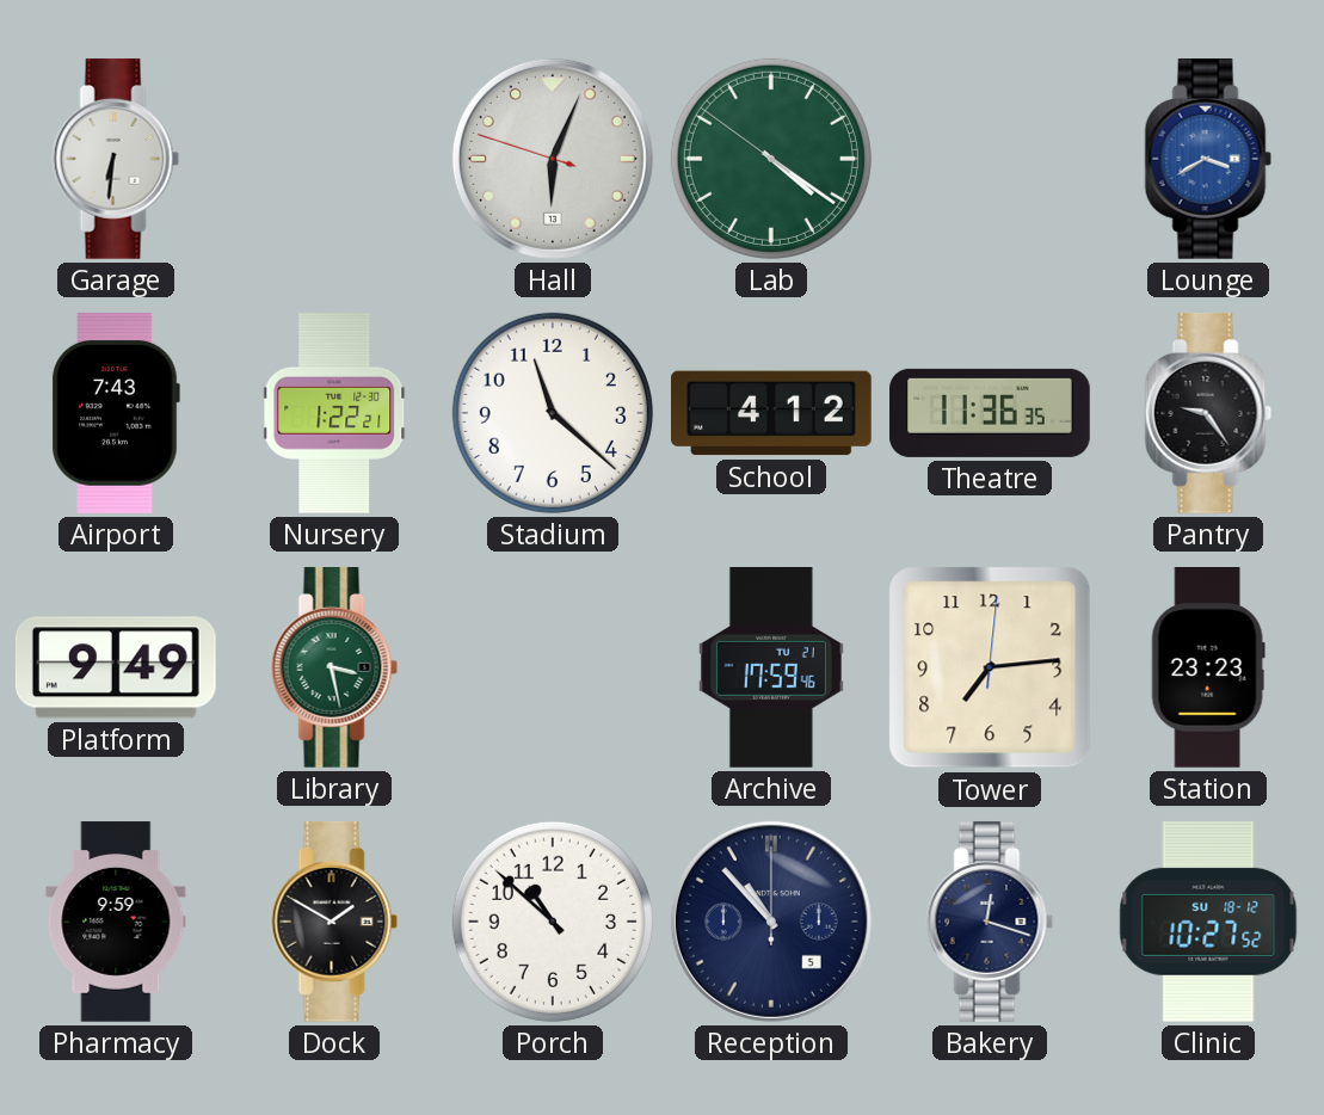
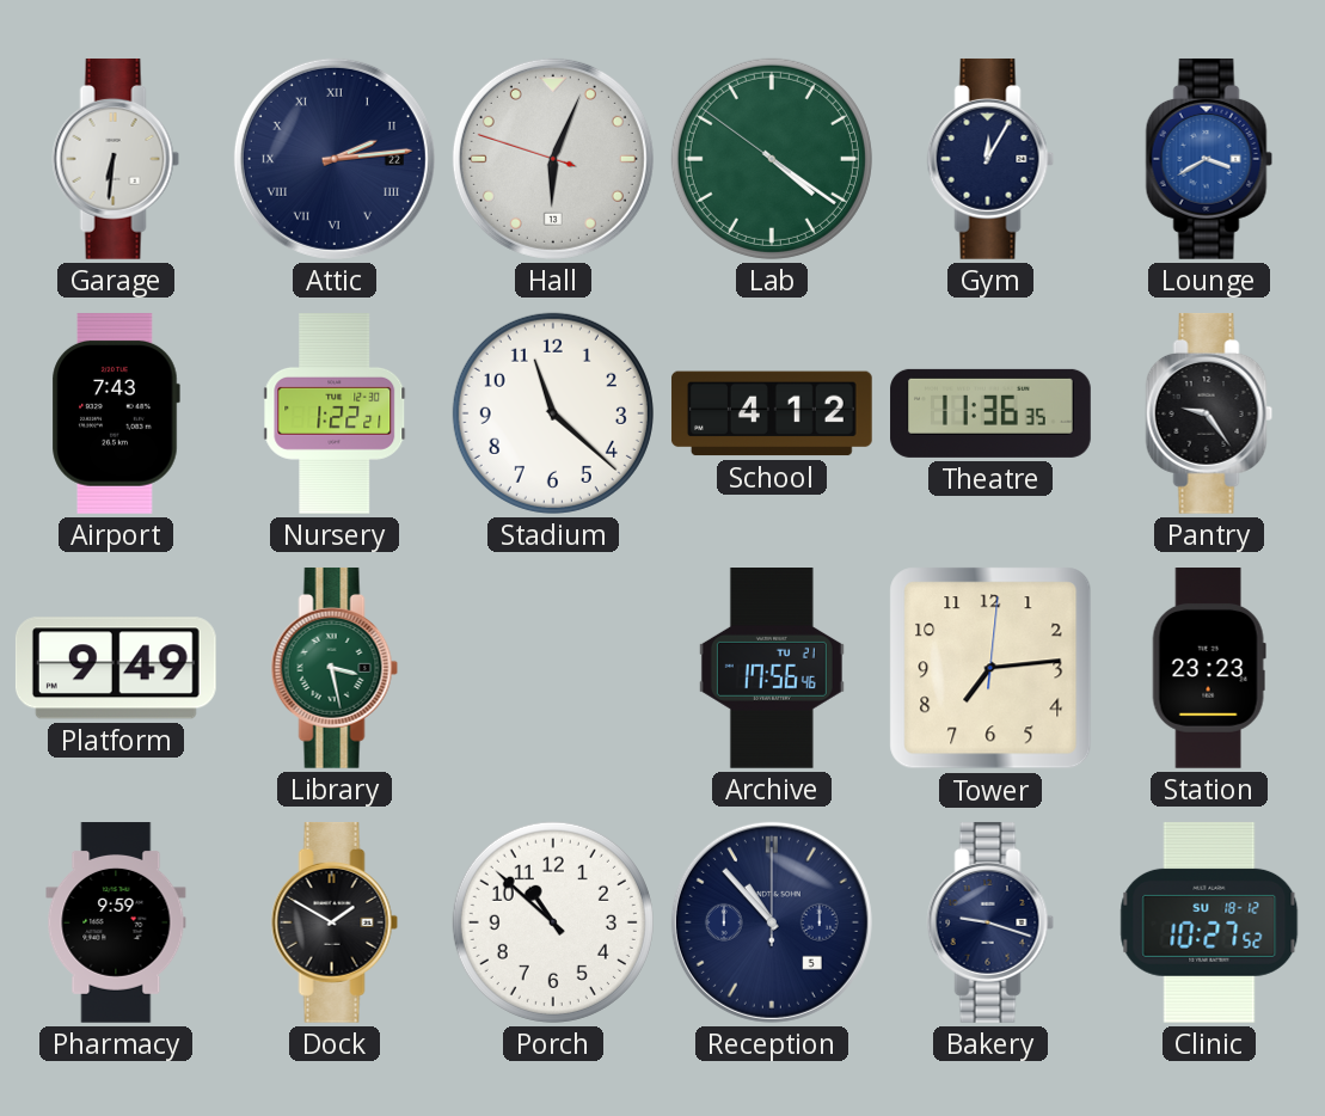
Attic: none -> 2:14
Gym: none -> 12:05
Archive: 17:59 -> 17:56
Bakery: 12:18 -> 9:18
